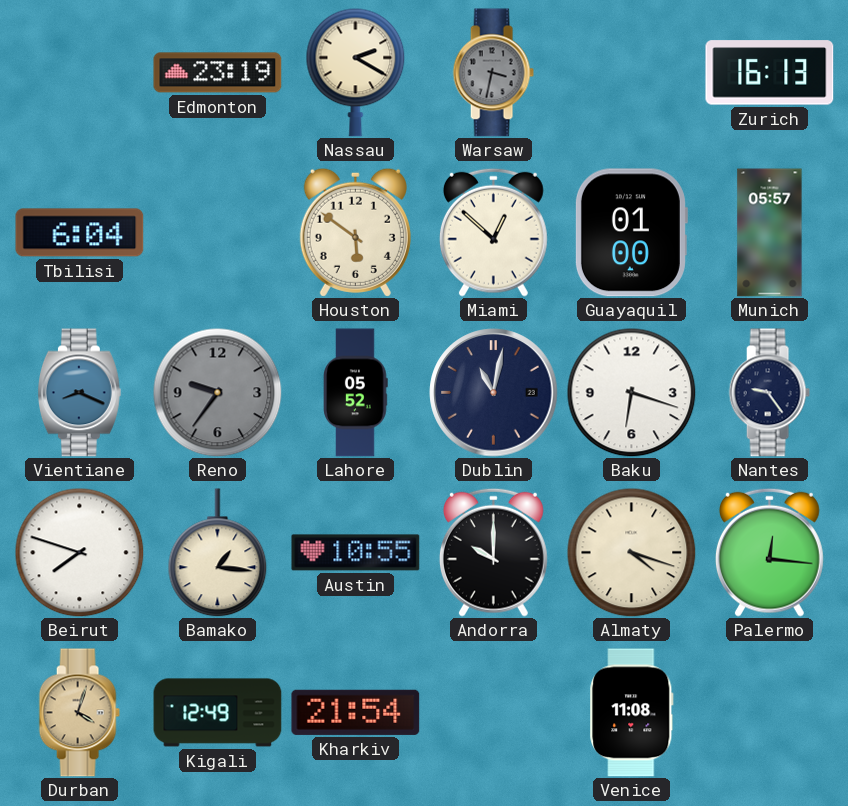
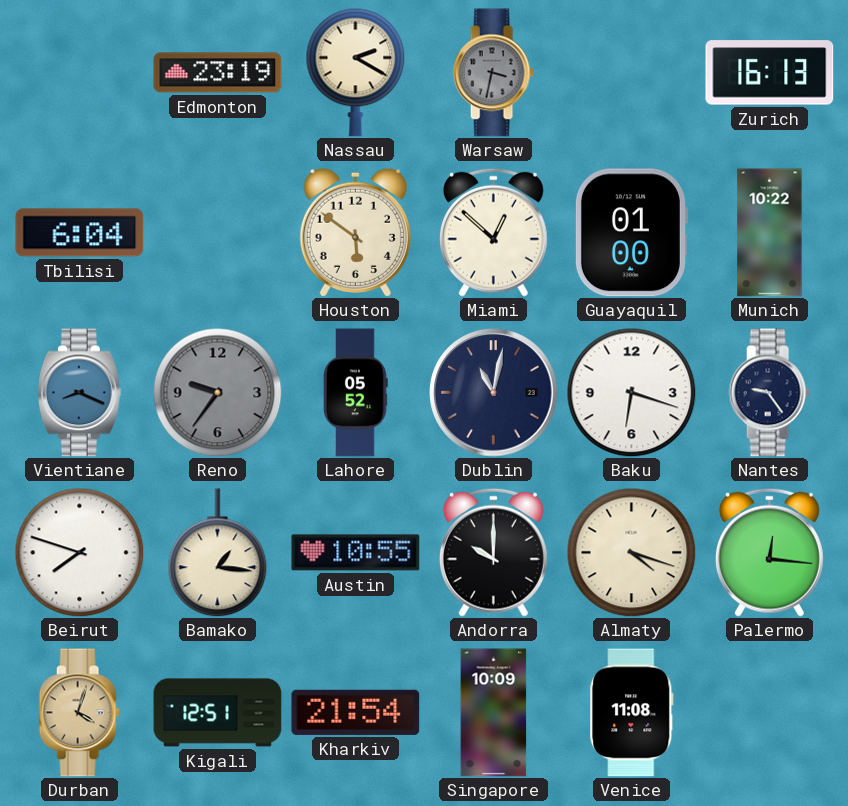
Munich: 05:57 -> 10:22
Kigali: 12:49 -> 12:51
Singapore: none -> 10:09
